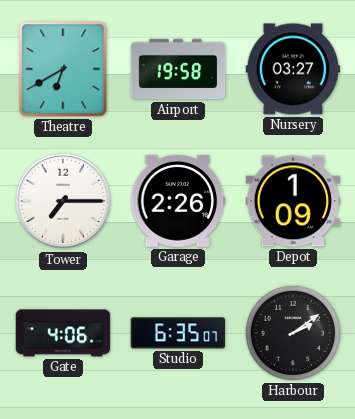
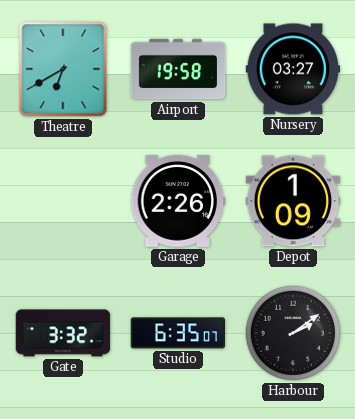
Tower: 7:15 -> none
Gate: 4:06 -> 3:32
